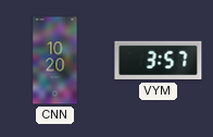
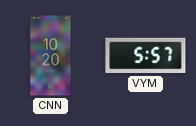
VYM: 3:57 -> 5:57
